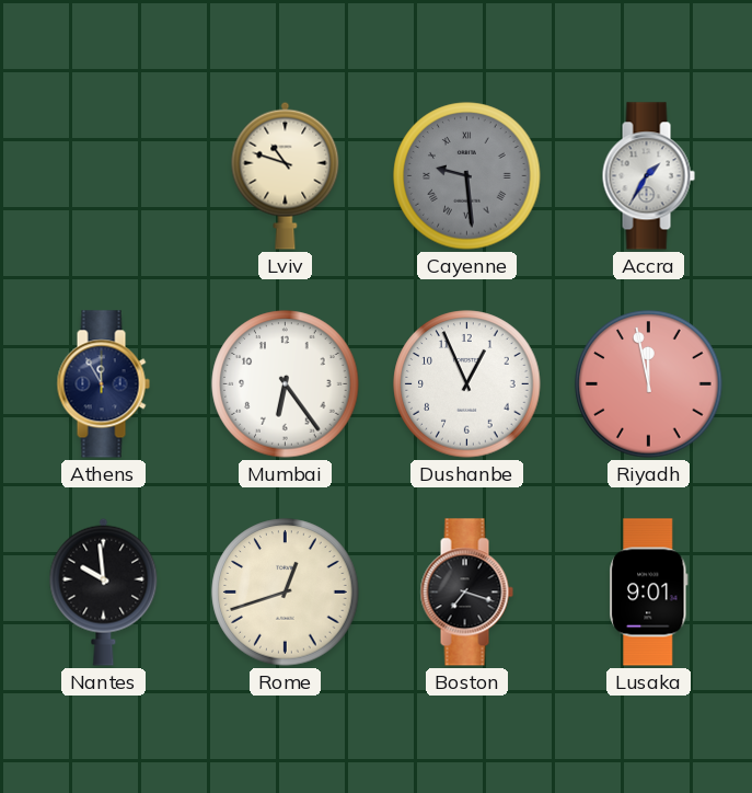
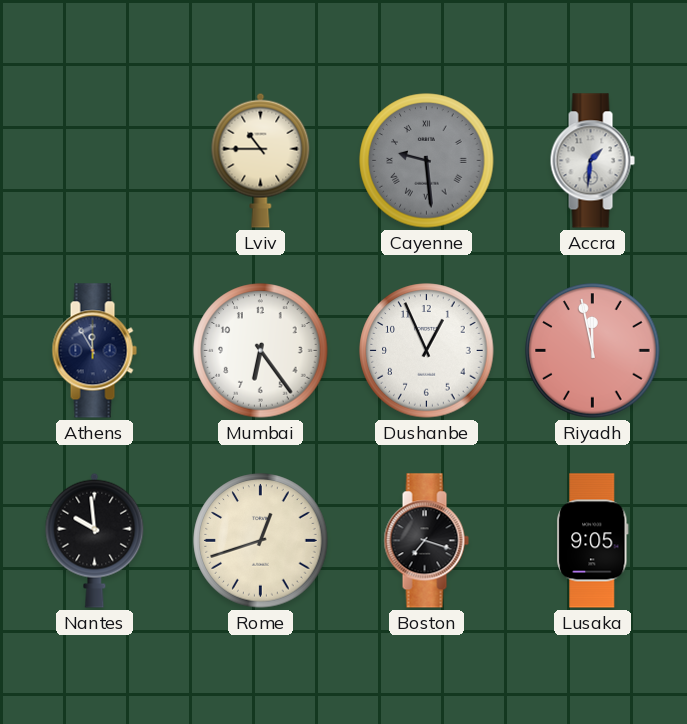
Lviv: 10:48 -> 10:45
Accra: 1:35 -> 1:31
Lusaka: 9:01 -> 9:05
